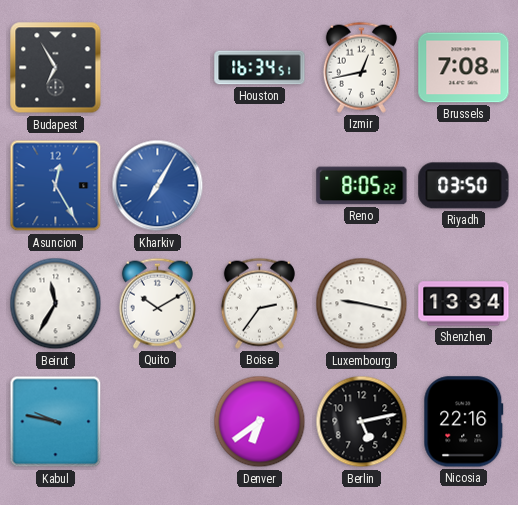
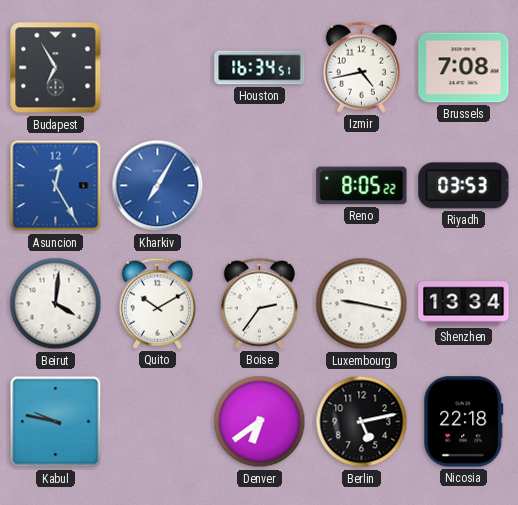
Izmir: 12:43 -> 4:43
Riyadh: 03:50 -> 03:53
Beirut: 11:35 -> 4:01
Nicosia: 22:16 -> 22:18
